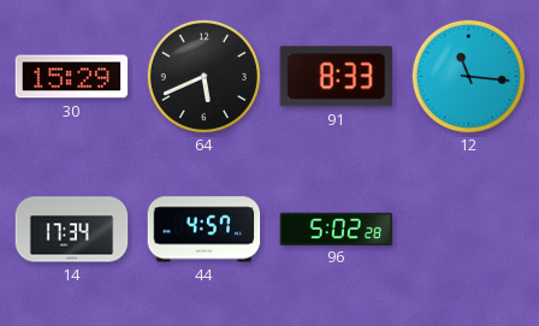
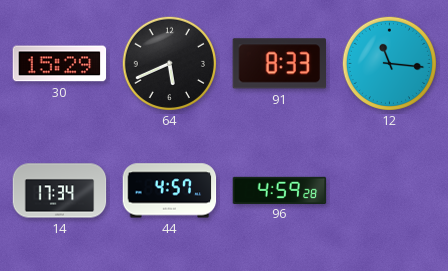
96: 5:02 -> 4:59
